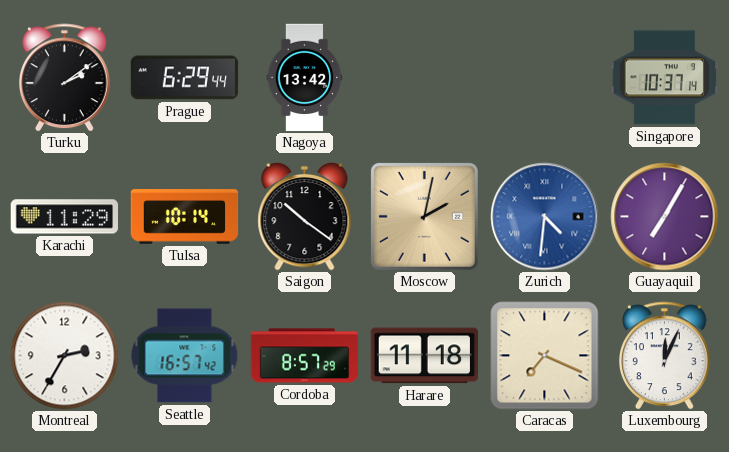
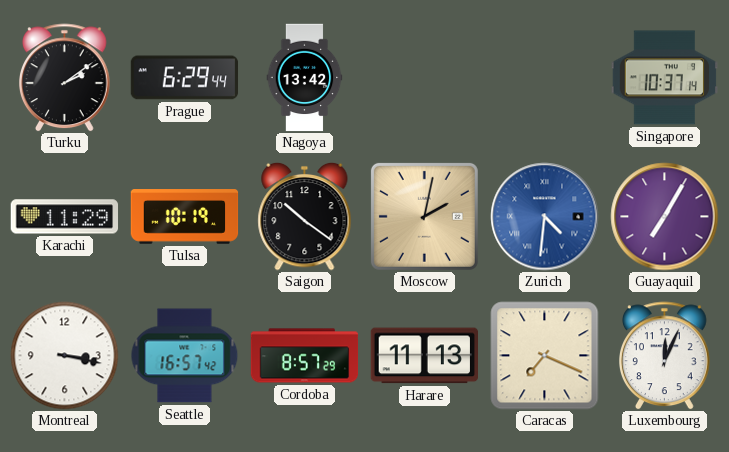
Tulsa: 10:14 -> 10:19
Montreal: 2:35 -> 3:17
Harare: 11:18 -> 11:13
